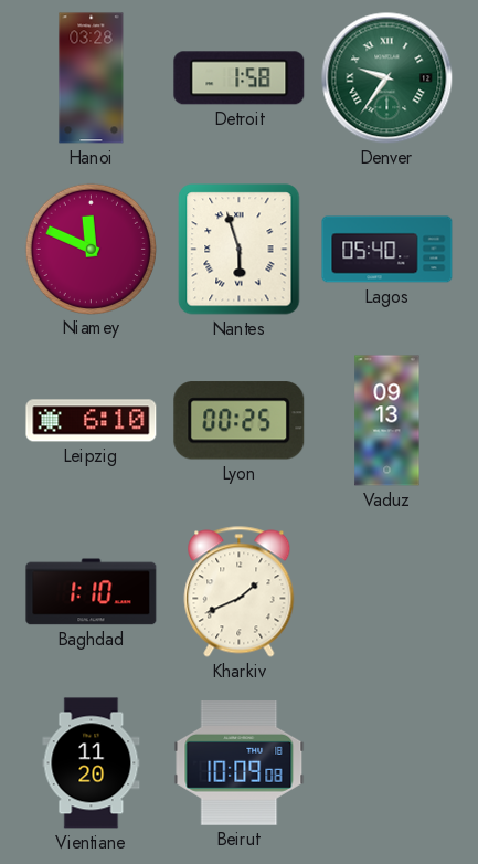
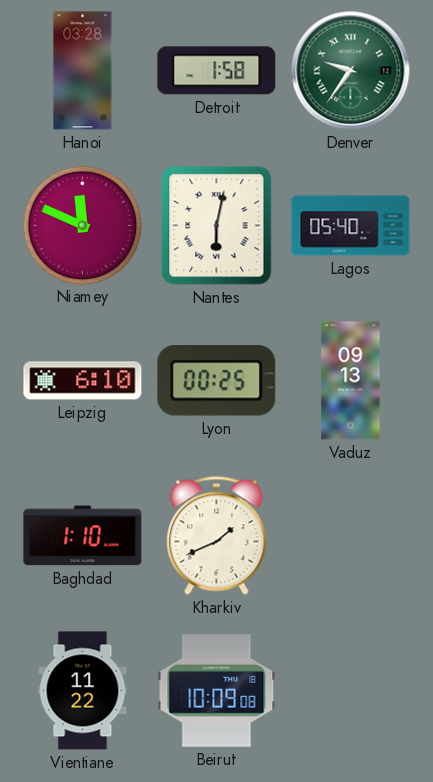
Nantes: 5:57 -> 6:02
Vientiane: 11:20 -> 11:22
